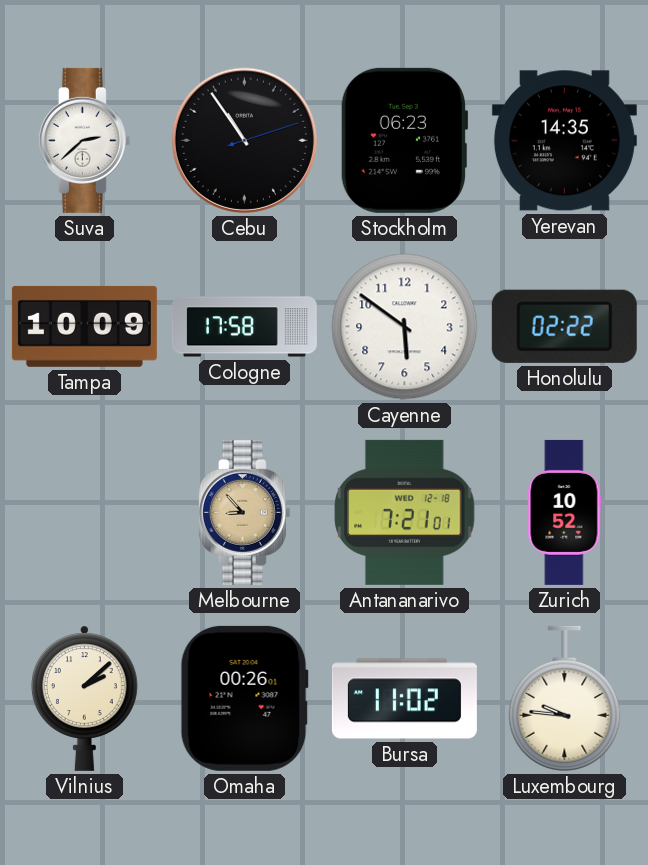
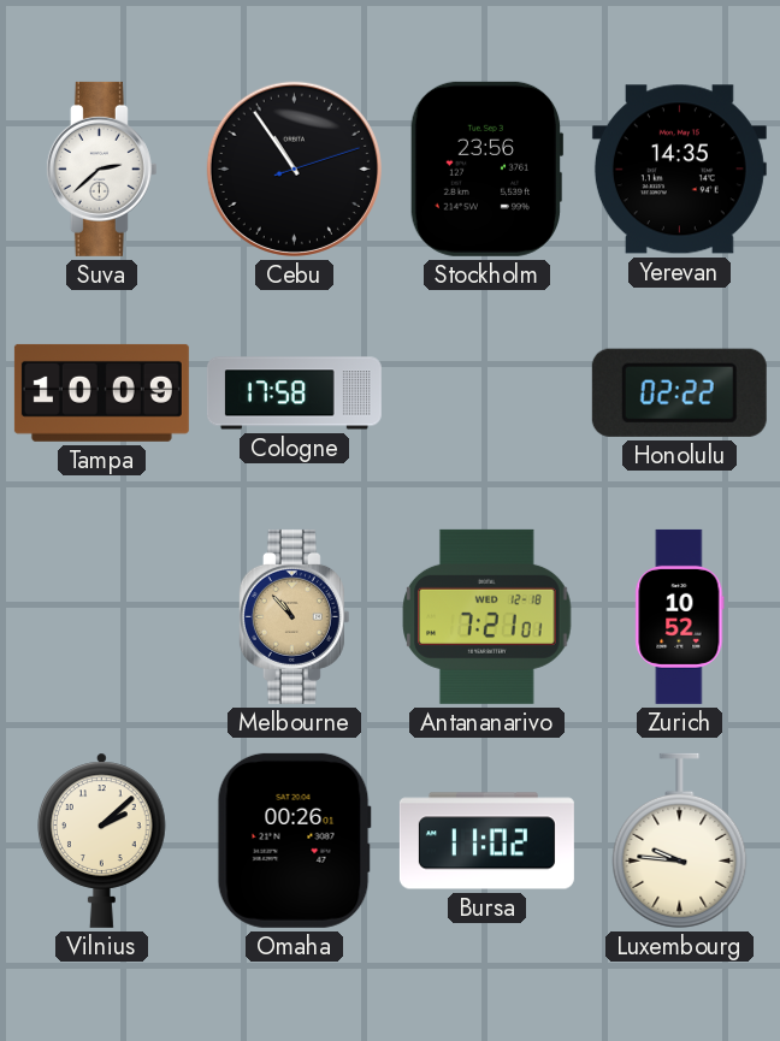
Stockholm: 06:23 -> 23:56
Cayenne: 5:51 -> none
Melbourne: 8:53 -> 10:53
